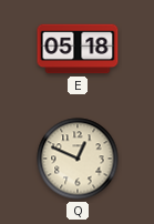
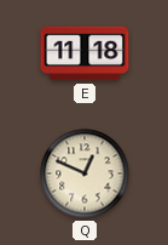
E: 05:18 -> 11:18
